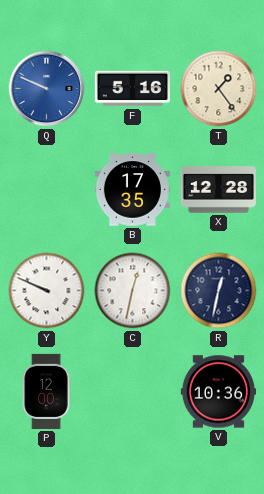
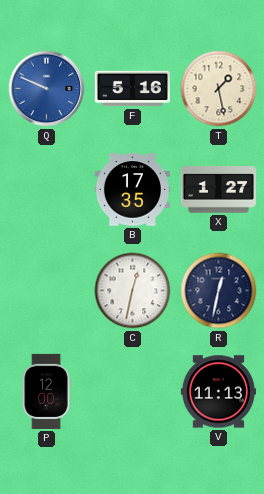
T: 1:24 -> 1:28
X: 12:28 -> 1:27
Y: 9:49 -> none
V: 10:36 -> 11:13
